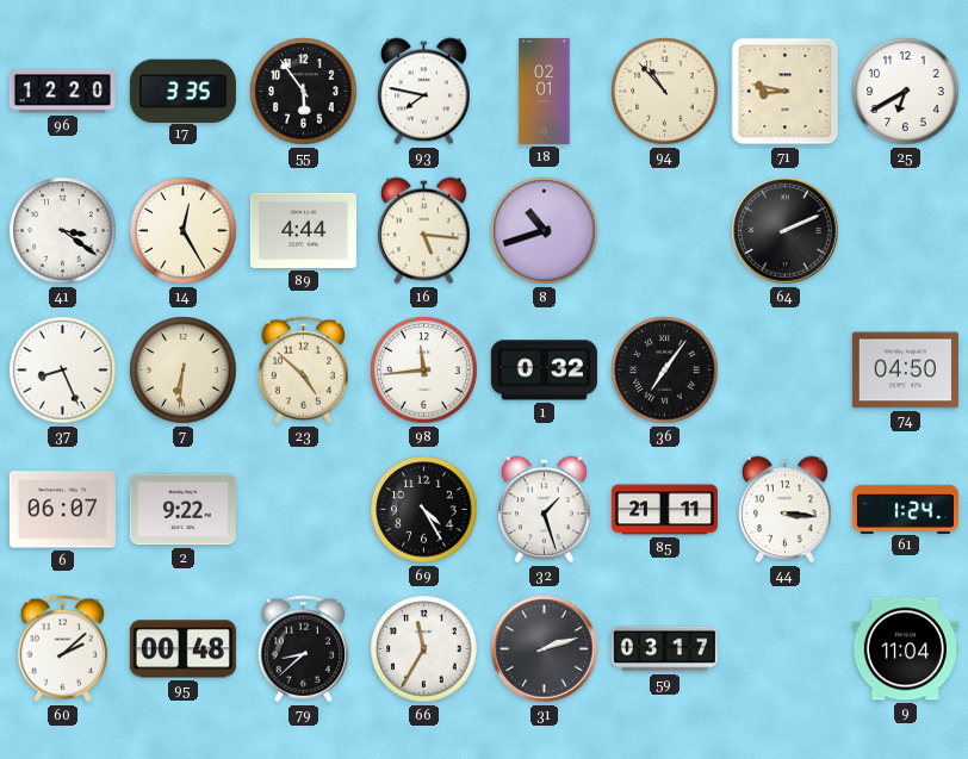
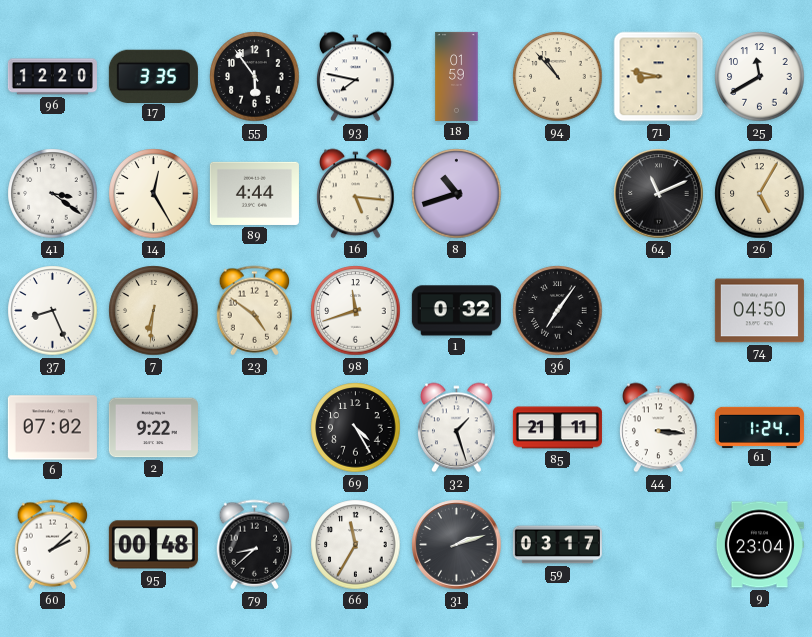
18: 02:01 -> 01:59
25: 6:40 -> 11:40
64: 2:11 -> 11:11
26: none -> 5:05
23: 4:52 -> 4:51
98: 11:44 -> 11:42
6: 06:07 -> 07:02
9: 11:04 -> 23:04
